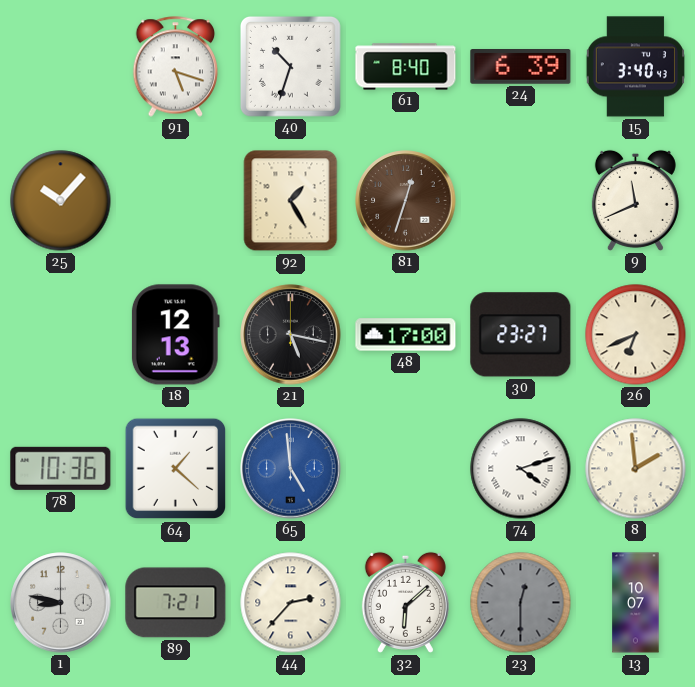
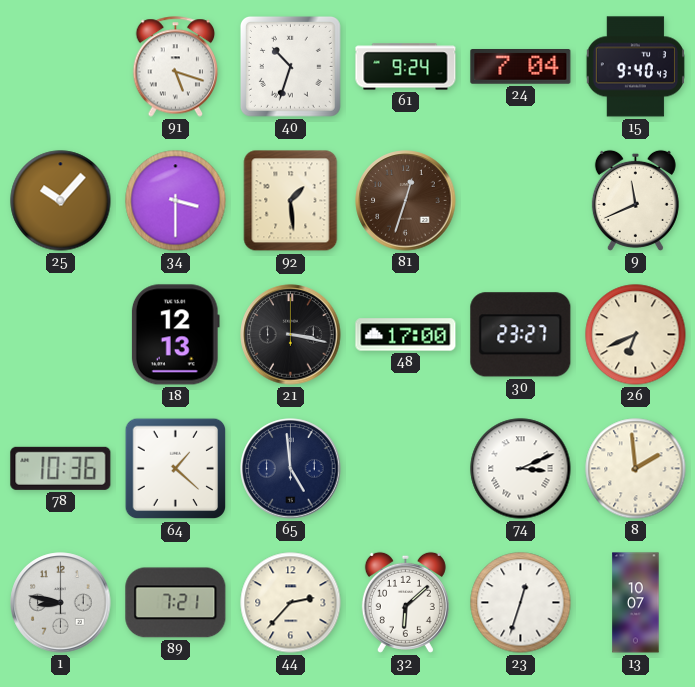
61: 8:40 -> 9:24
24: 6:39 -> 7:04
15: 3:40 -> 9:40
34: none -> 3:30
92: 1:25 -> 1:29
21: 5:17 -> 3:17
65 dial: blue -> navy
74: 4:12 -> 3:11
23: 12:30 -> 12:33
23 dial: grey -> white
